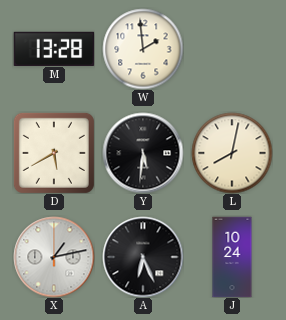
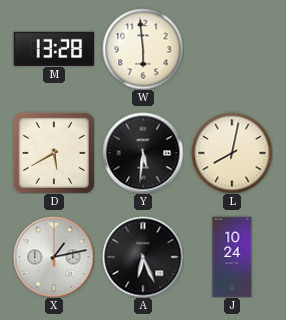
W: 1:59 -> 5:59
